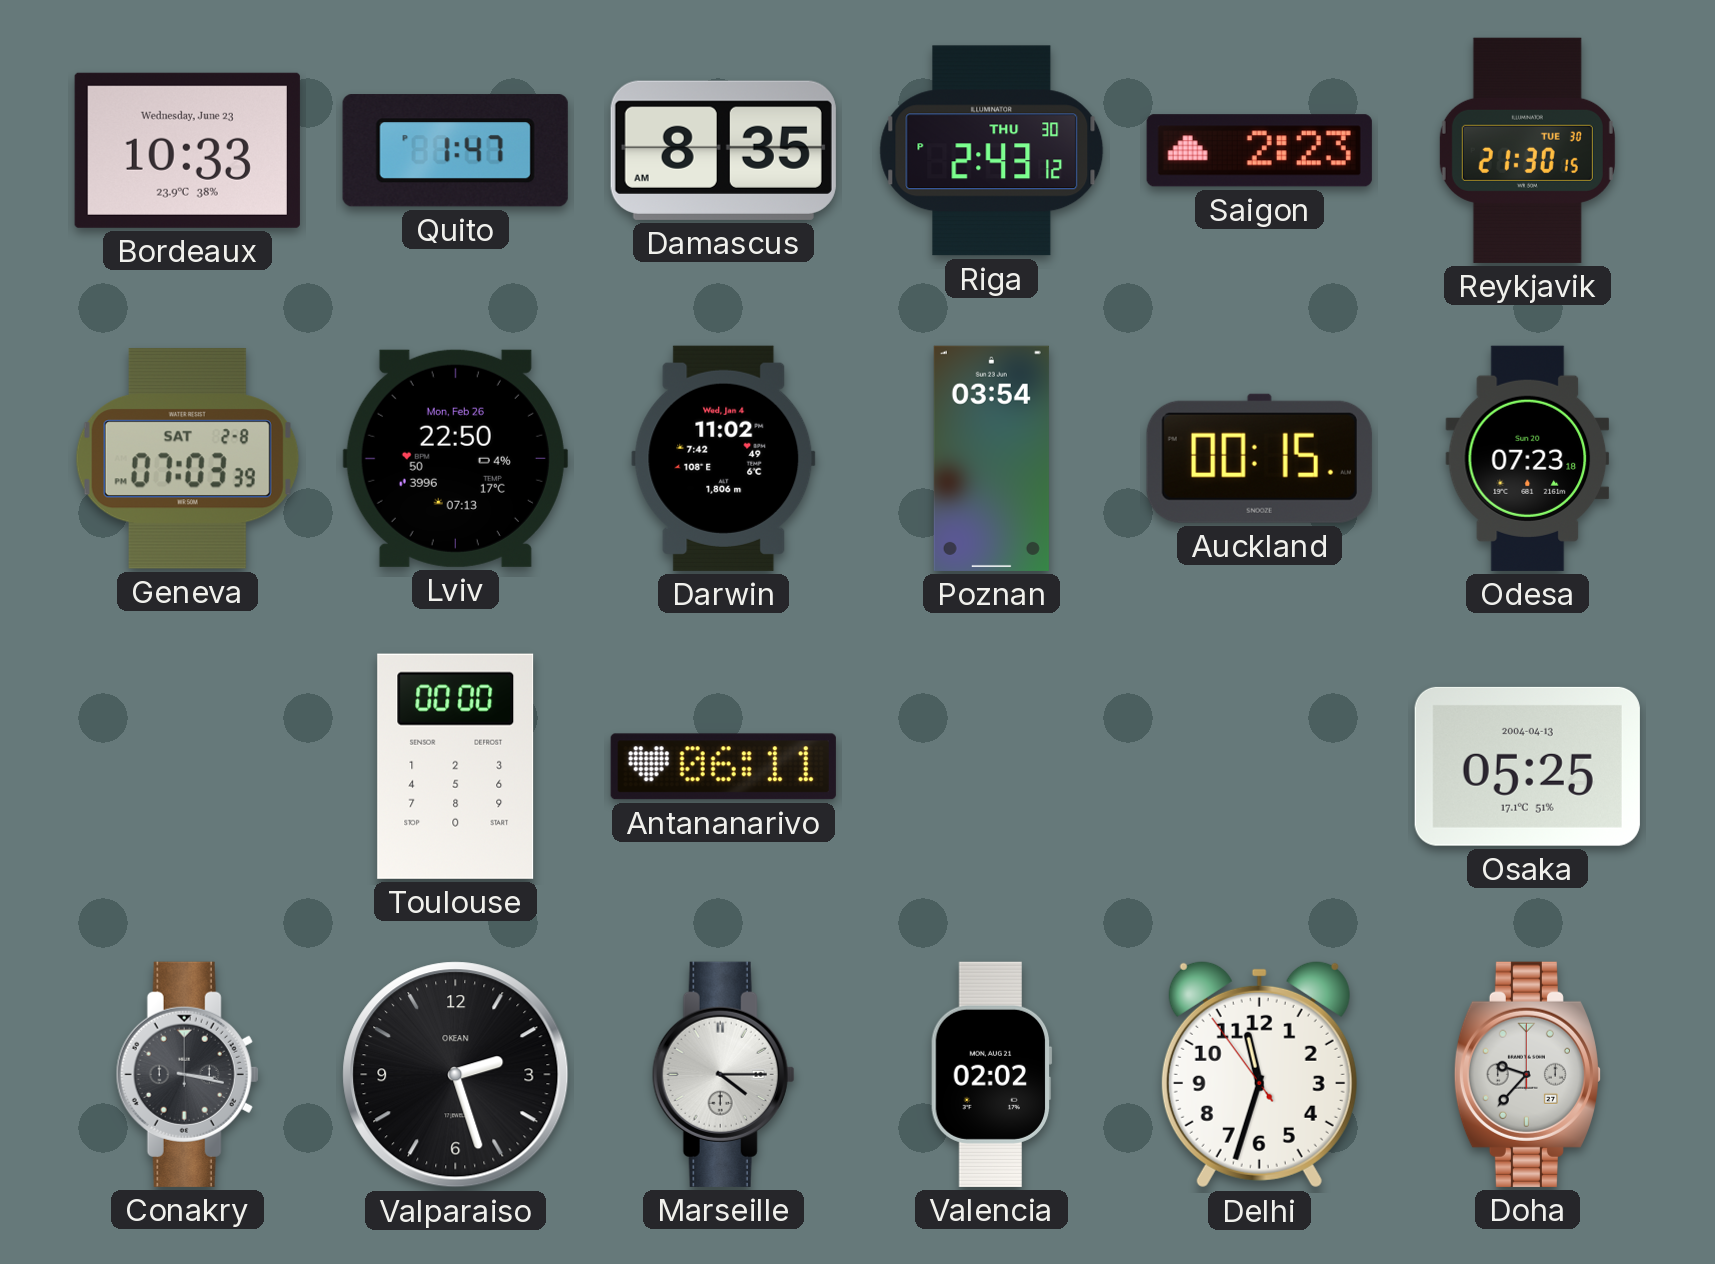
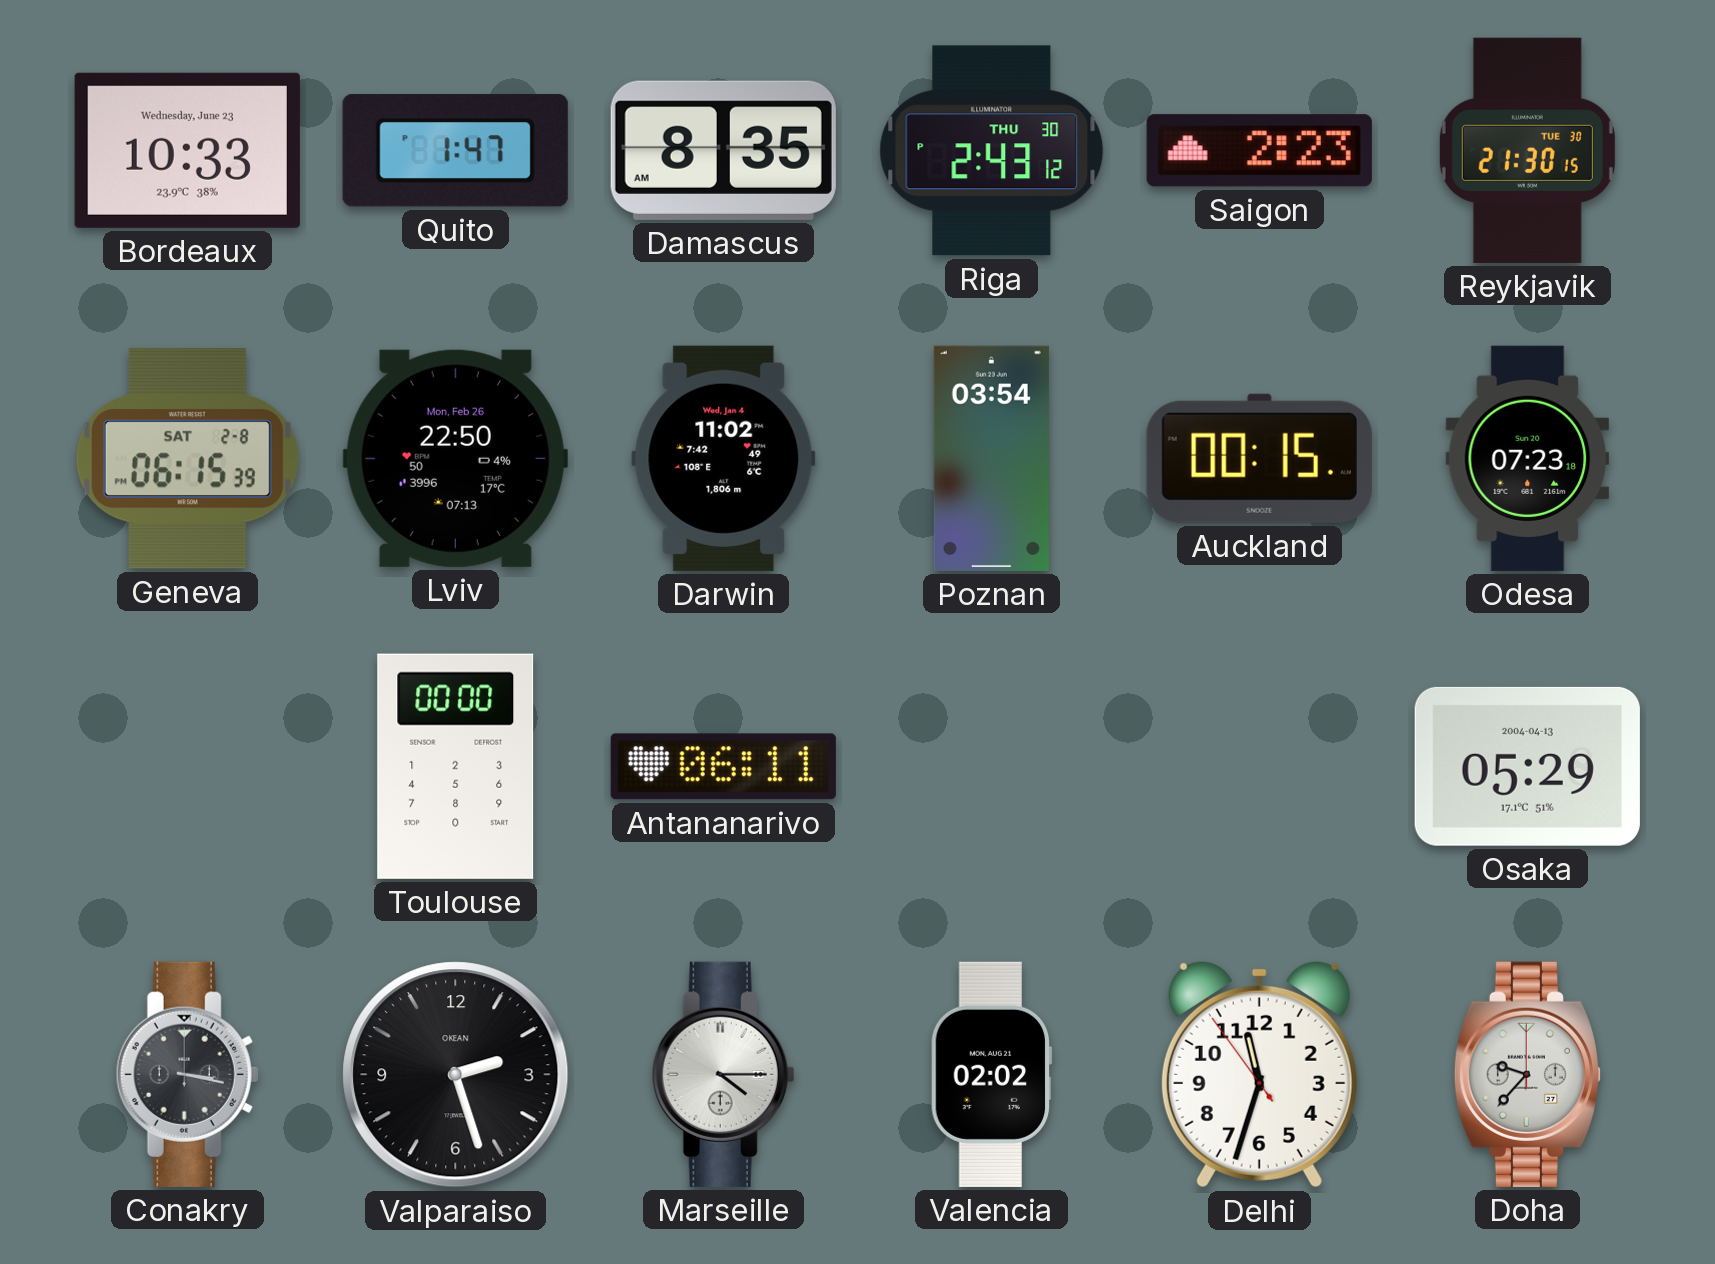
Geneva: 07:03 -> 06:15
Osaka: 05:25 -> 05:29
